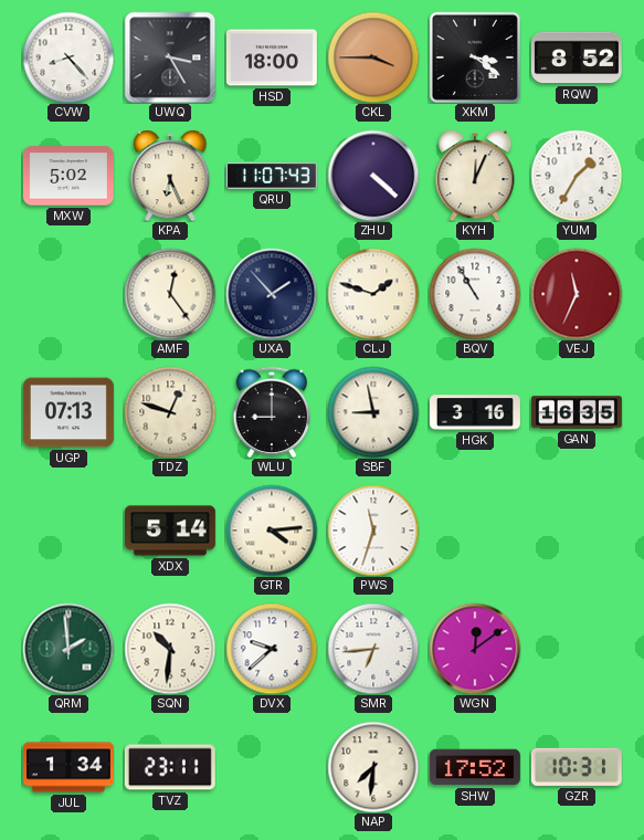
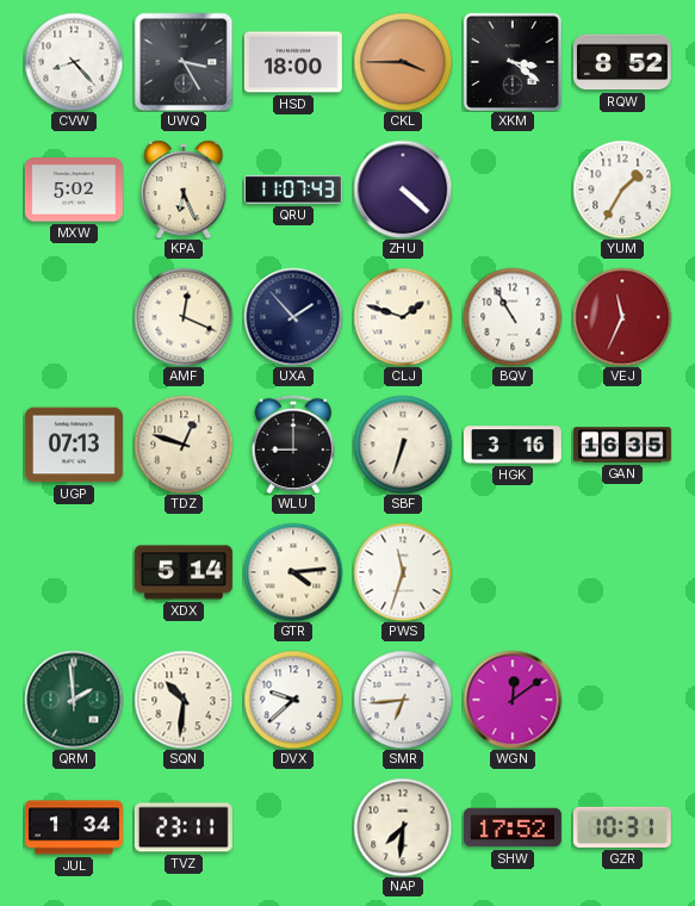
KYH: 12:04 -> none
AMF: 12:24 -> 12:19
SBF: 8:58 -> 6:33
